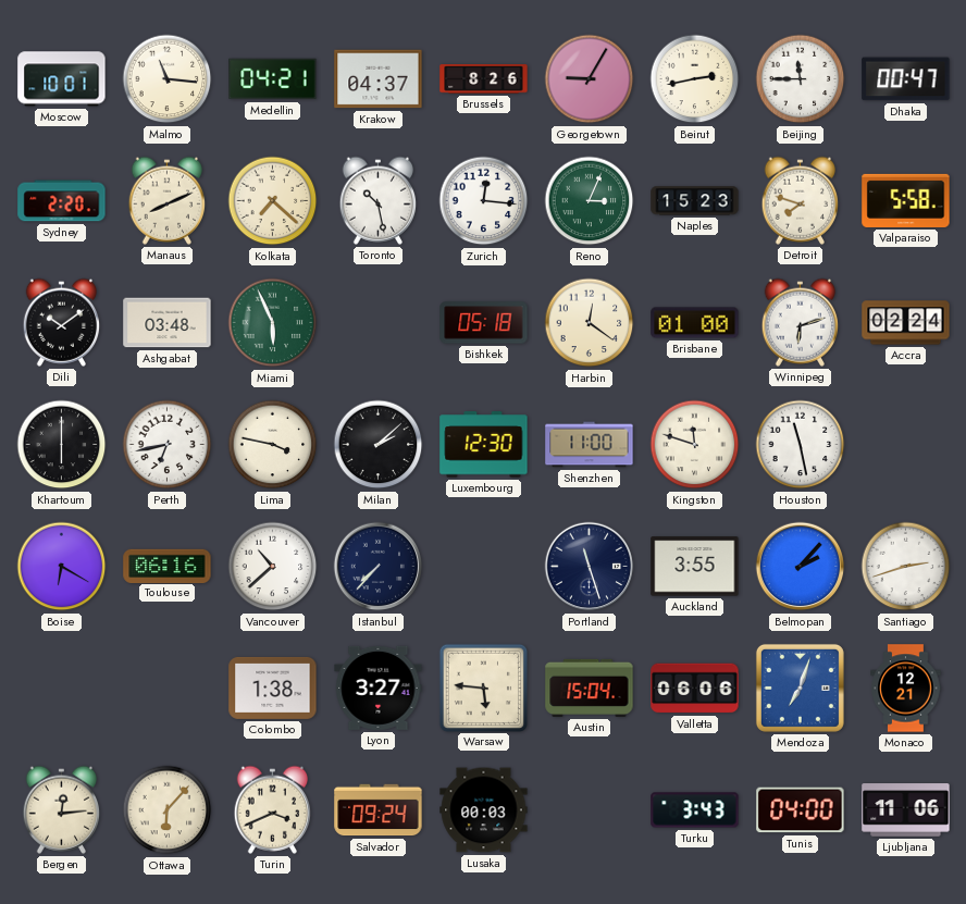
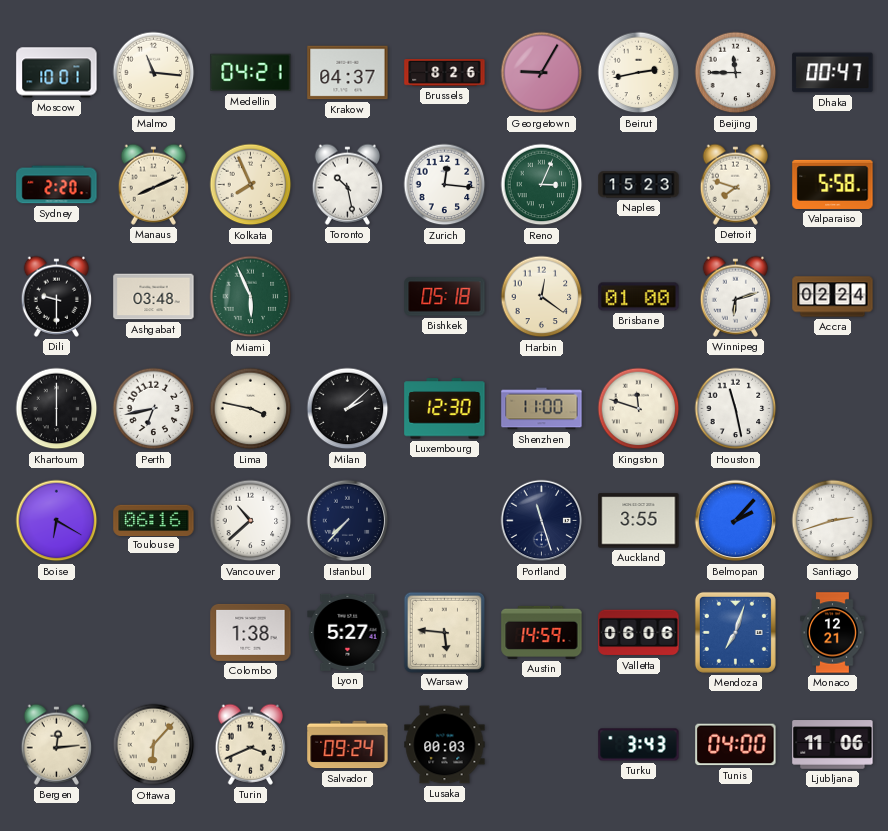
Kolkata: 7:22 -> 7:56
Dili: 10:09 -> 9:30
Lyon: 3:27 -> 5:27
Austin: 15:04 -> 14:59
